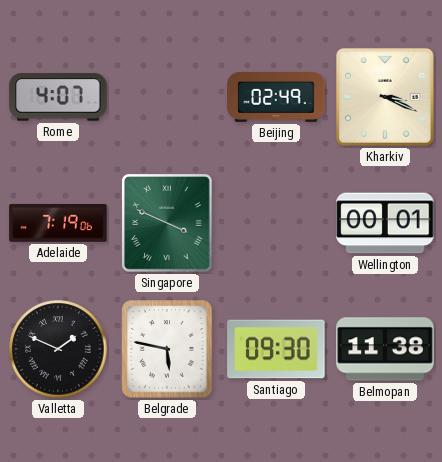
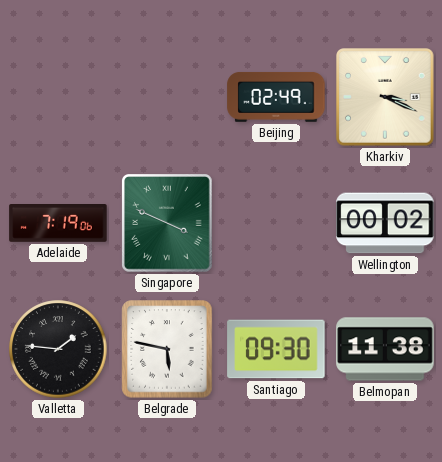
Rome: 4:07 -> none
Wellington: 00:01 -> 00:02
Valletta: 1:49 -> 1:46
